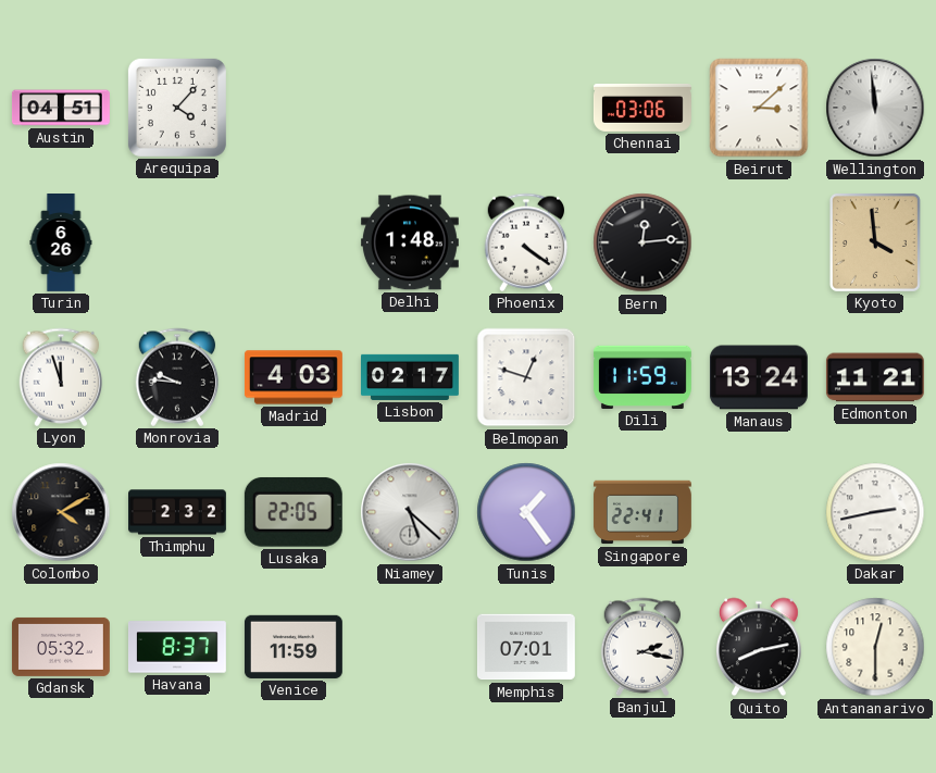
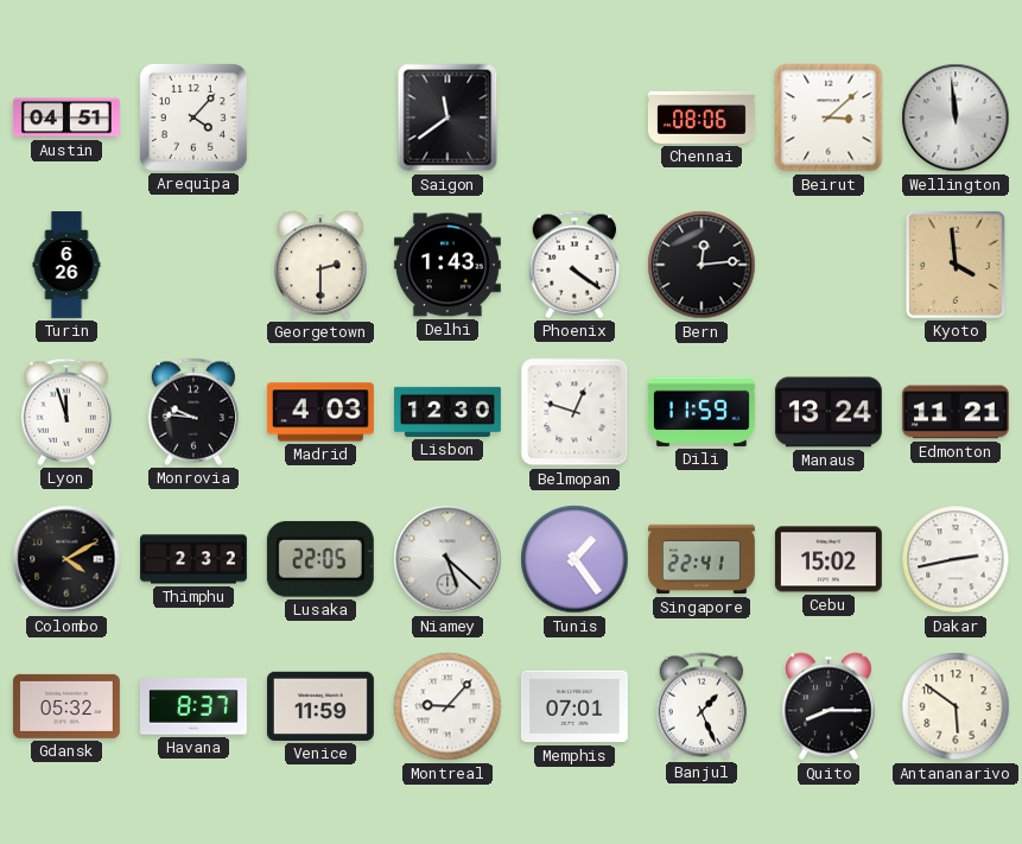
Saigon: none -> 11:39
Chennai: 03:06 -> 08:06
Georgetown: none -> 2:30
Delhi: 1:48 -> 1:43
Lisbon: 02:17 -> 12:30
Cebu: none -> 15:02
Montreal: none -> 9:07
Banjul: 2:17 -> 1:26
Quito: 8:13 -> 8:15
Antananarivo: 12:30 -> 5:51
